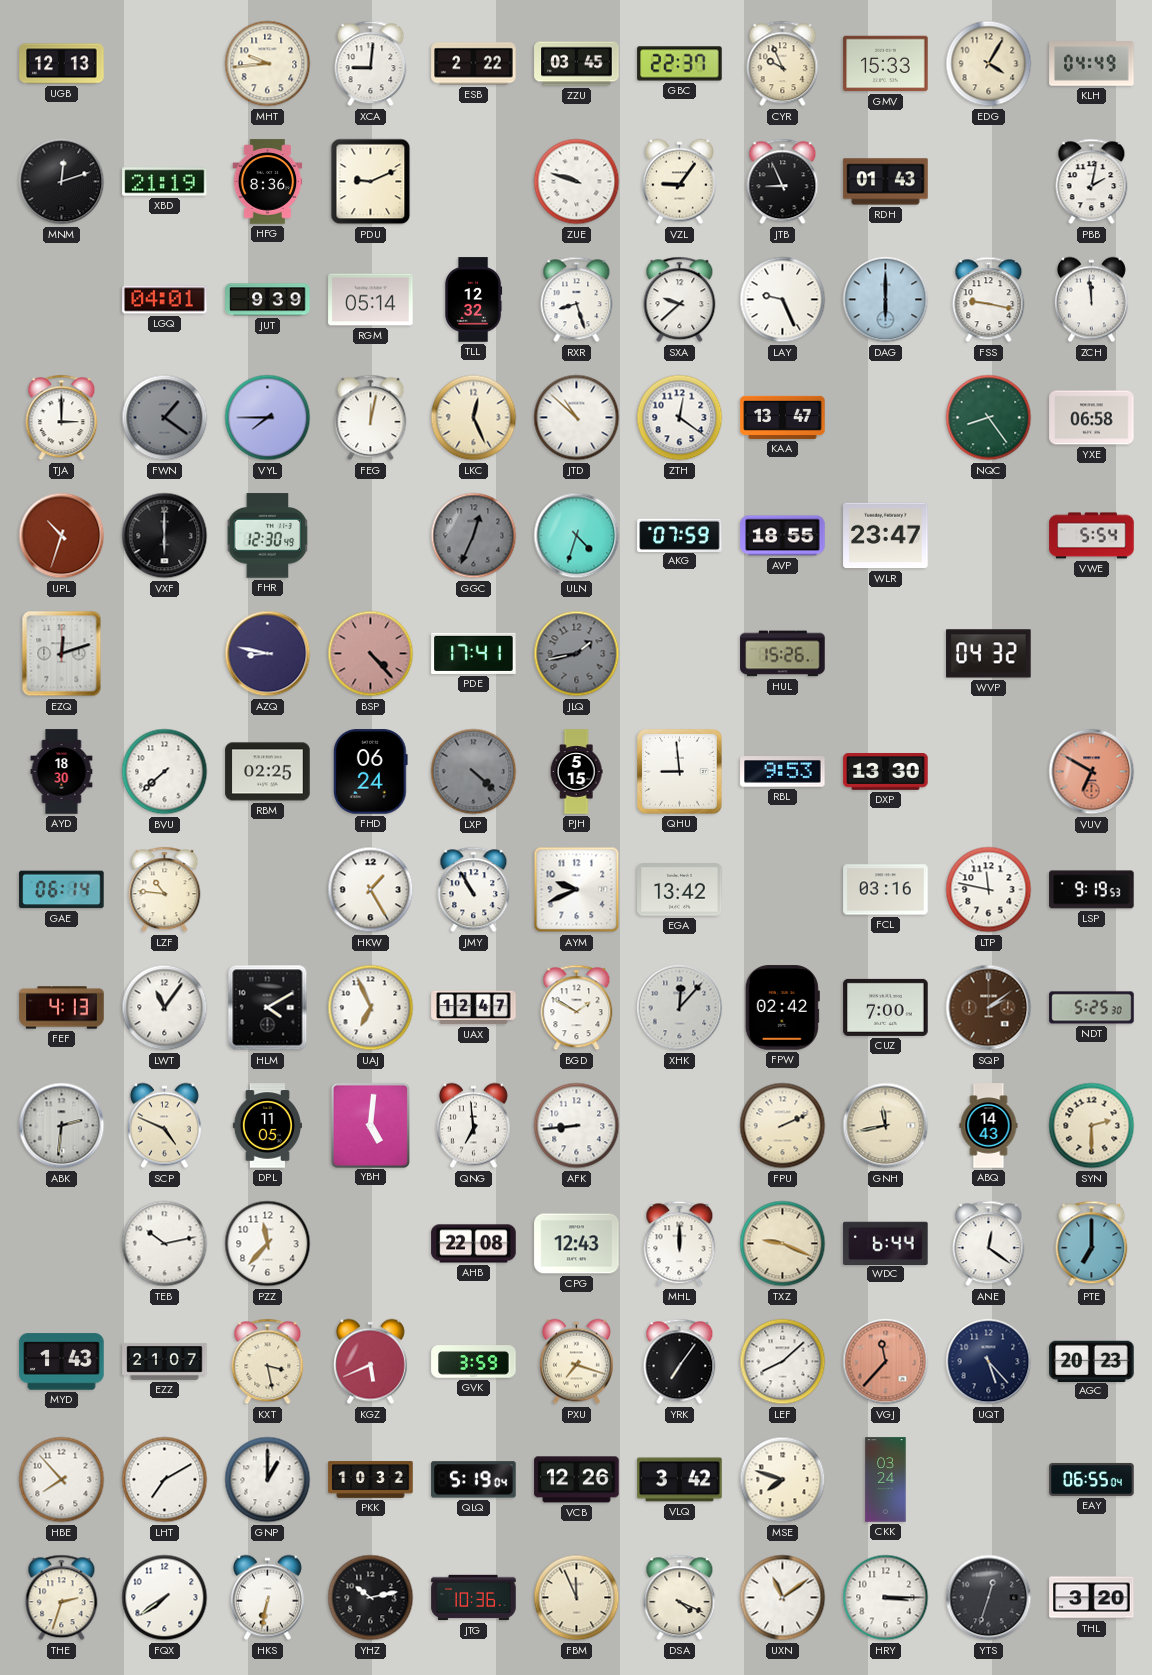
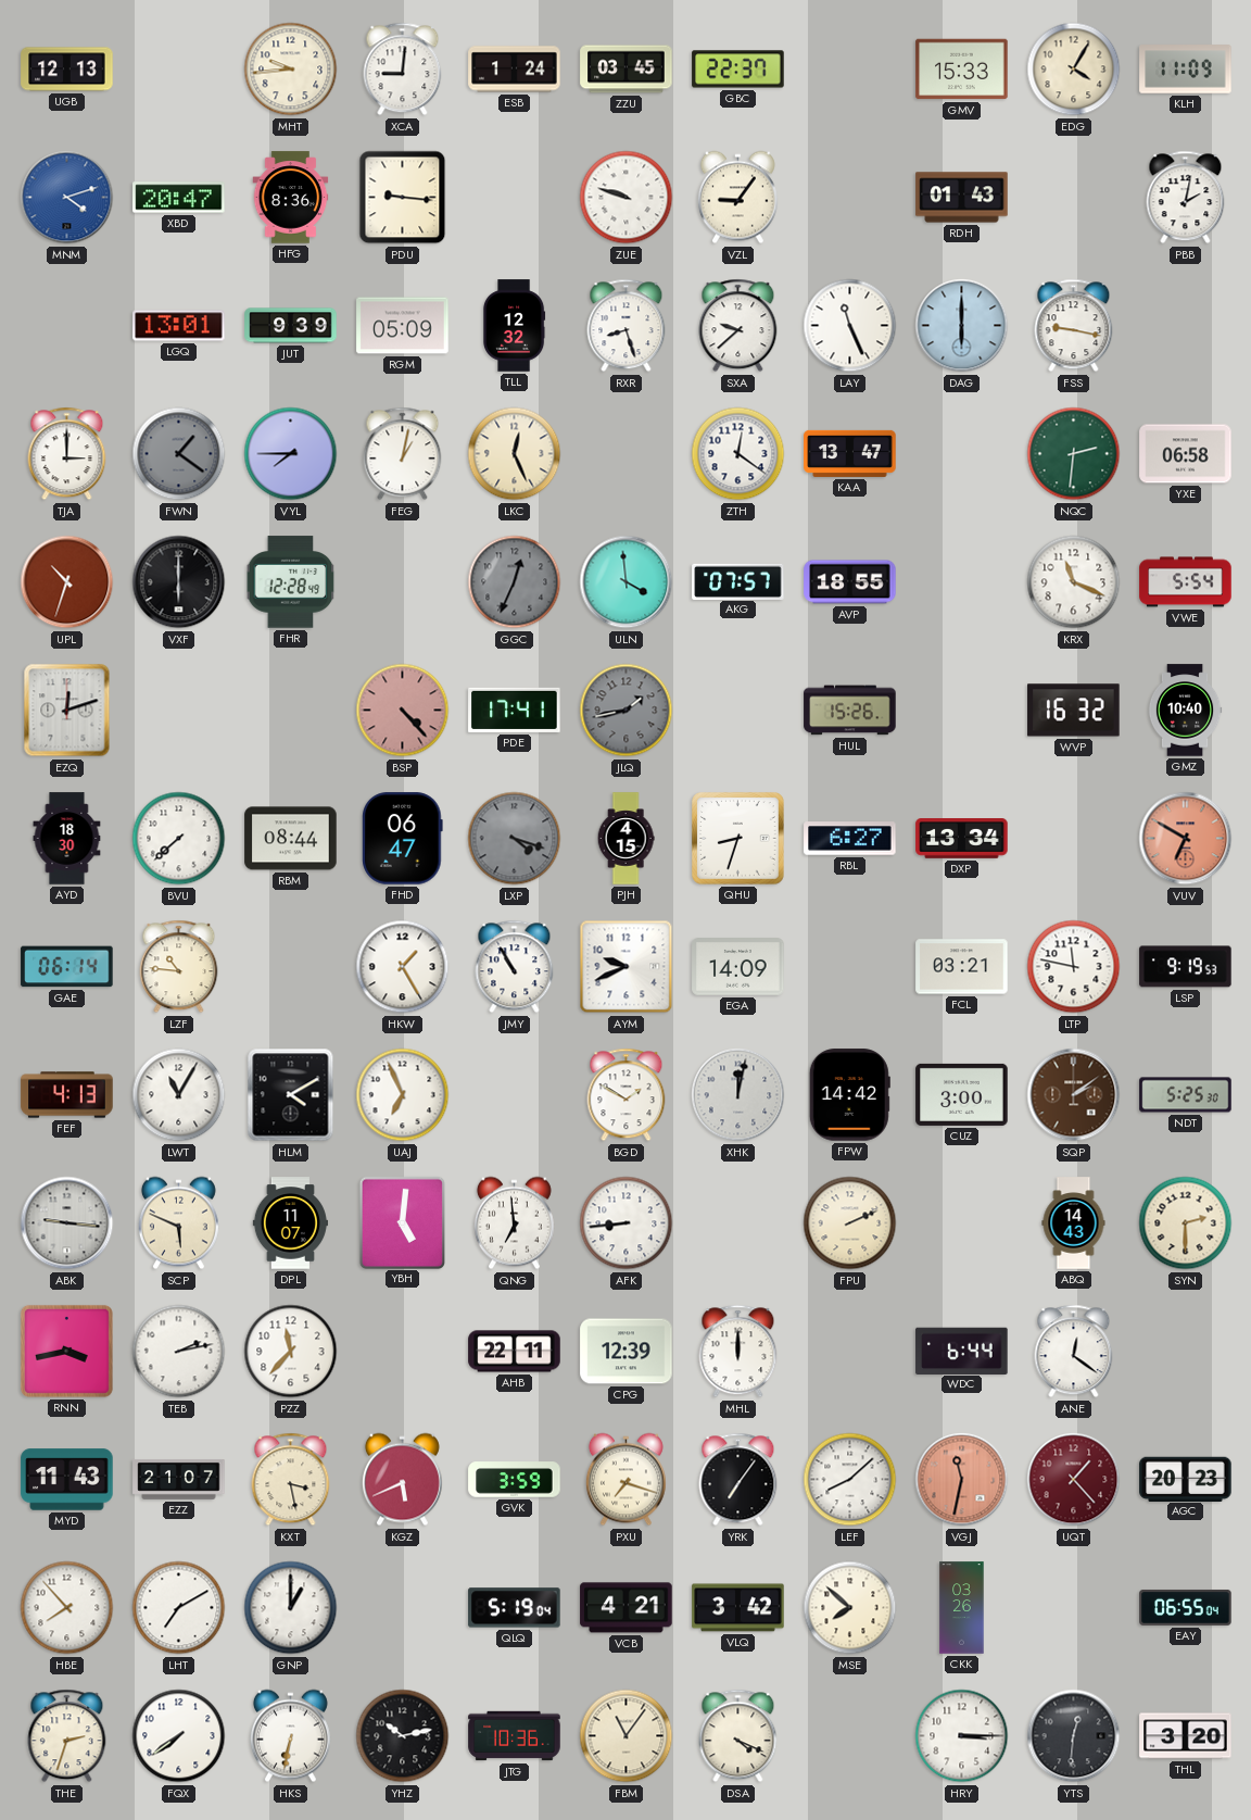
ESB: 2:22 -> 1:24
CYR: 9:56 -> none
KLH: 04:49 -> 11:09
MNM: 12:12 -> 4:12
MNM dial: black -> blue
XBD: 21:19 -> 20:47
PDU: 9:11 -> 9:16
JTB: 8:56 -> none
LGQ: 04:01 -> 13:01
RGM: 05:14 -> 05:09
LAY: 9:26 -> 11:26
ZCH: 11:59 -> none
FEG: 12:02 -> 1:02
JTD: 10:52 -> none
NQC: 8:24 -> 2:31
FHR: 12:30 -> 12:28
ULN: 4:33 -> 3:59
AKG: 07:59 -> 07:57
WLR: 23:47 -> none
KRX: none -> 11:19
AZQ: 8:47 -> none
WVP: 04:32 -> 16:32
GMZ: none -> 10:40
RBM: 02:25 -> 08:44
FHD: 06:24 -> 06:47
LXP: 4:22 -> 4:18
PJH: 5:15 -> 4:15
QHU: 8:59 -> 8:33
RBL: 9:53 -> 6:27
DXP: 13:30 -> 13:34
EGA: 13:42 -> 14:09
FCL: 03:16 -> 03:21
LWT: 11:06 -> 11:05
UAX: 12:47 -> none
XHK: 12:07 -> 12:02
FPW: 02:42 -> 14:42
CUZ: 7:00 -> 3:00
ABK: 2:31 -> 9:16
SCP: 4:49 -> 5:49
DPL: 11:05 -> 11:07
GNH: 11:43 -> none
RNN: none -> 3:43
TEB: 10:13 -> 2:13
AHB: 22:08 -> 22:11
CPG: 12:43 -> 12:39
TXZ: 9:19 -> none
PTE: 7:00 -> none
MYD: 1:43 -> 11:43
VGJ: 11:37 -> 11:32
UQT: 5:23 -> 1:23
UQT dial: navy -> burgundy
PKK: 10:32 -> none
VCB: 12:26 -> 4:21
MSE: 7:48 -> 7:52
CKK: 03:24 -> 03:26
FBM: 11:56 -> 11:06
UXN: 11:09 -> none
YTS: 12:33 -> 12:31
